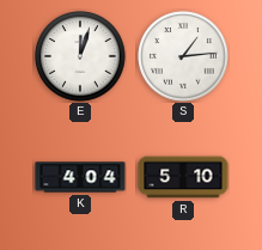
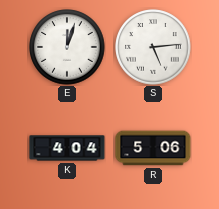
S: 1:14 -> 5:14
R: 5:10 -> 5:06
